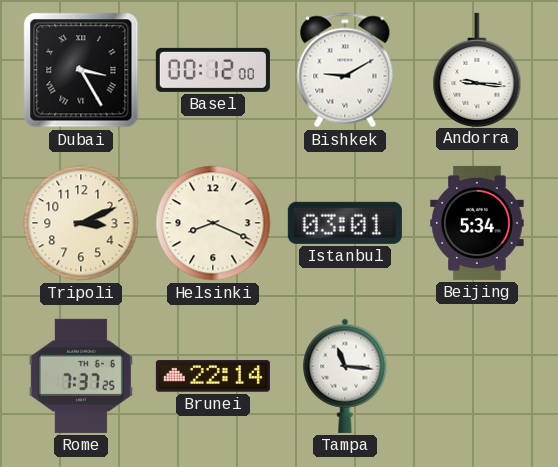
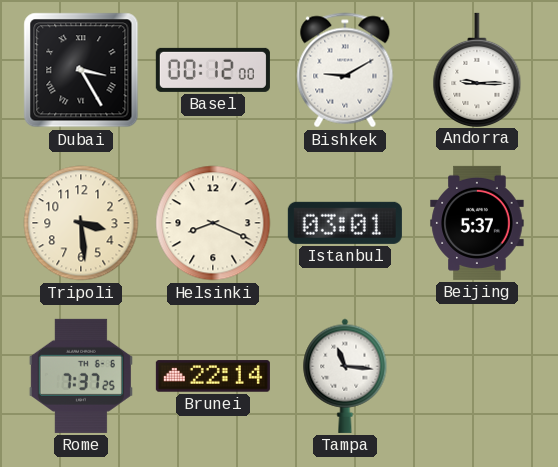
Andorra: 9:16 -> 9:15
Tripoli: 3:11 -> 3:29
Beijing: 5:34 -> 5:37
